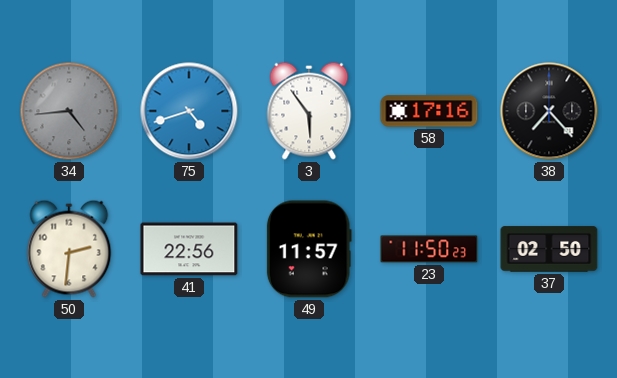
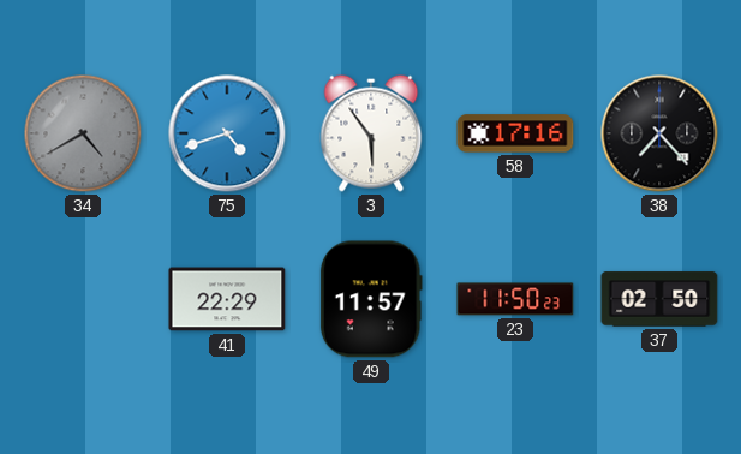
34: 4:44 -> 4:40
50: 2:31 -> none
41: 22:56 -> 22:29
